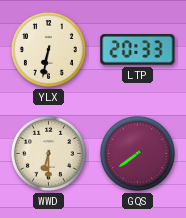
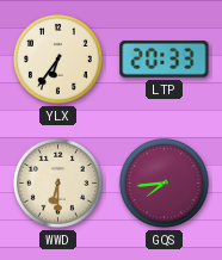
YLX: 6:32 -> 6:36
GQS: 7:39 -> 7:44
